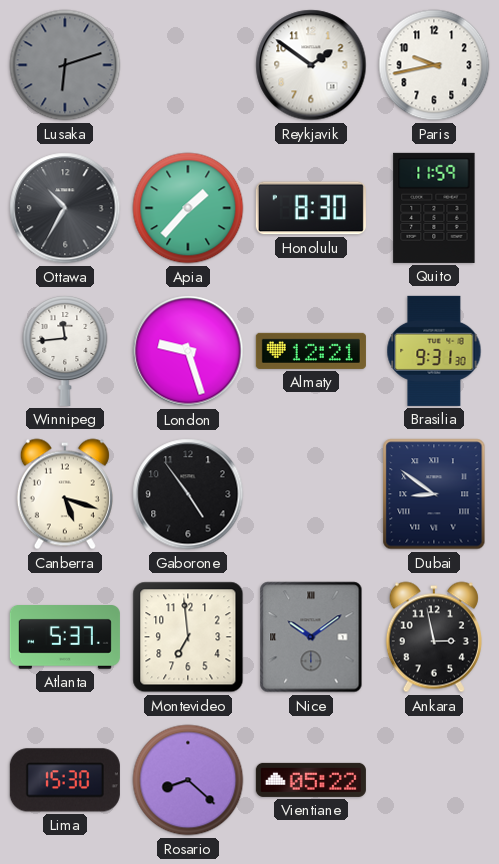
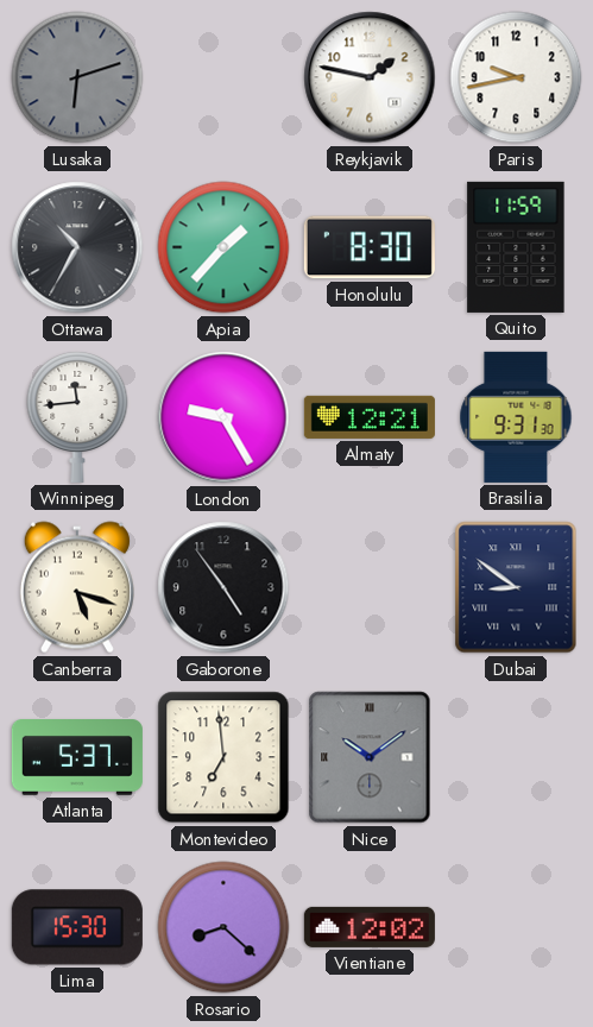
Reykjavik: 1:51 -> 1:47
London: 9:27 -> 9:25
Ankara: 2:58 -> none
Vientiane: 05:22 -> 12:02
